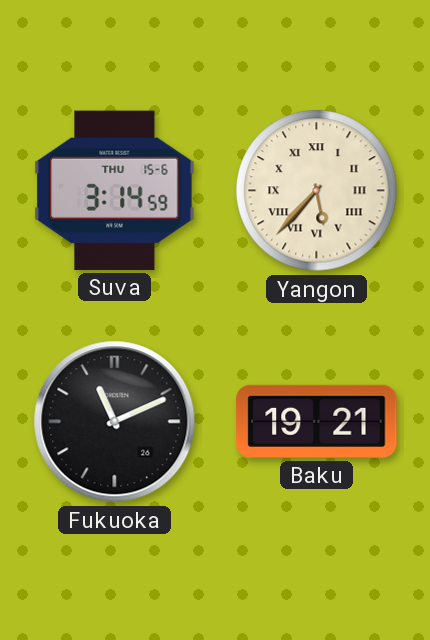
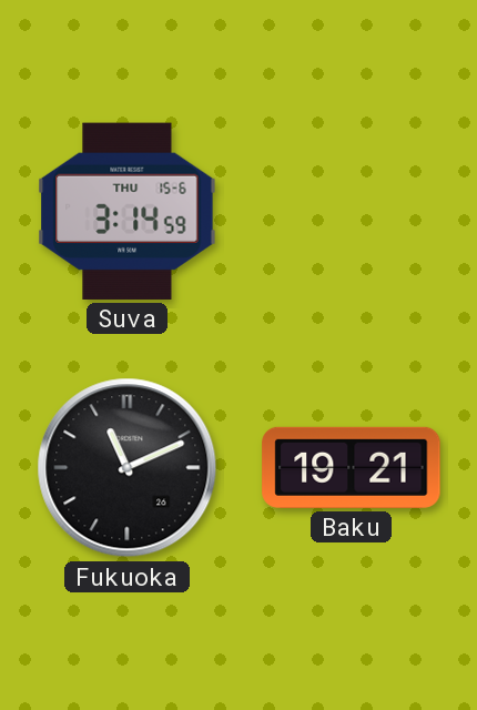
Yangon: 5:37 -> none
